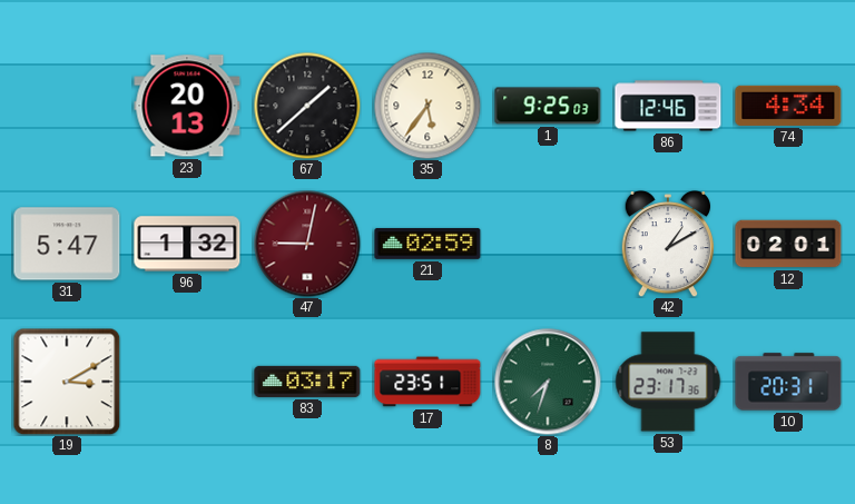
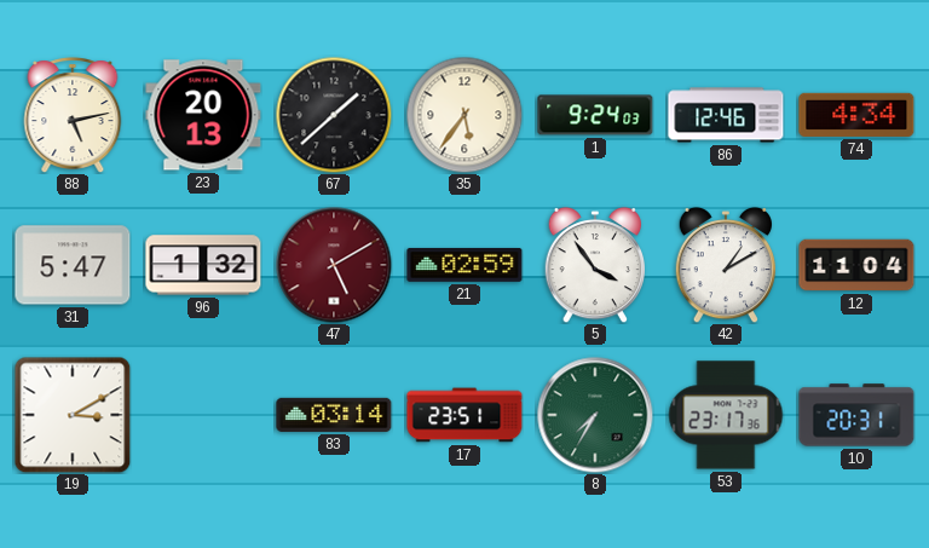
88: none -> 5:13
1: 9:25 -> 9:24
47: 9:02 -> 5:10
5: none -> 3:54
12: 02:01 -> 11:04
83: 03:17 -> 03:14
8: 7:33 -> 7:35
